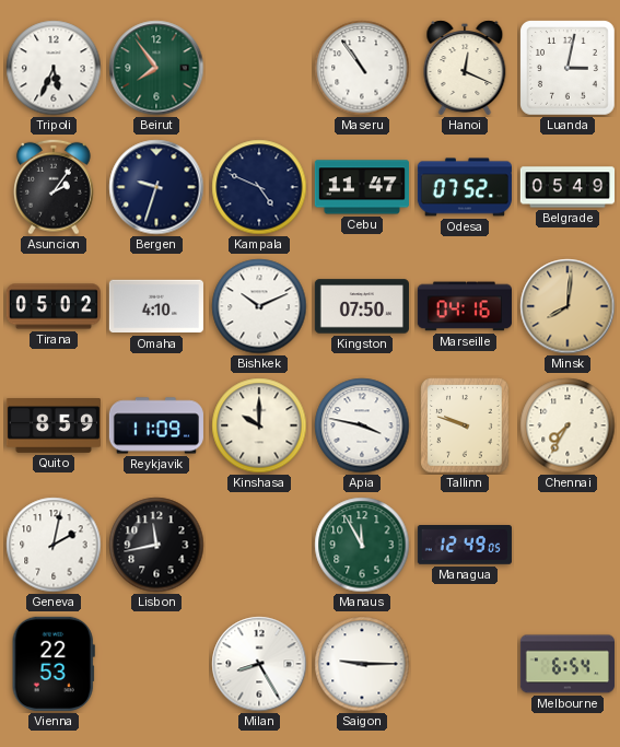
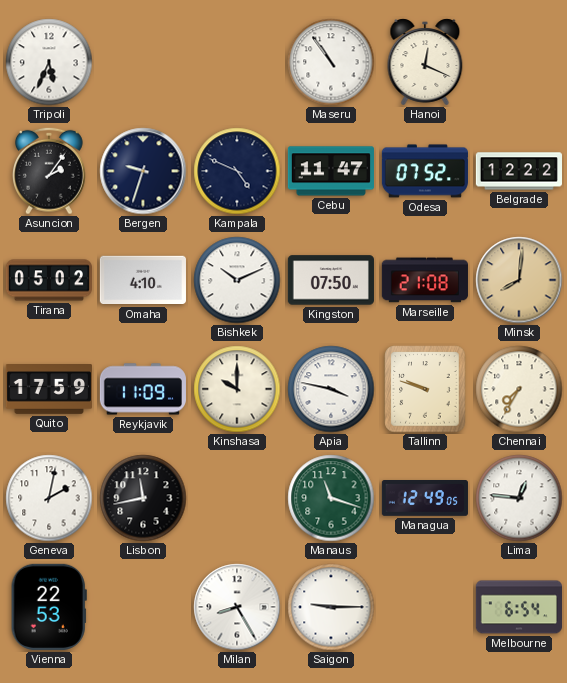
Beirut: 7:54 -> none
Luanda: 3:02 -> none
Belgrade: 05:49 -> 12:22
Marseille: 04:16 -> 21:08
Quito: 8:59 -> 17:59
Manaus: 11:55 -> 11:18
Lima: none -> 12:46
